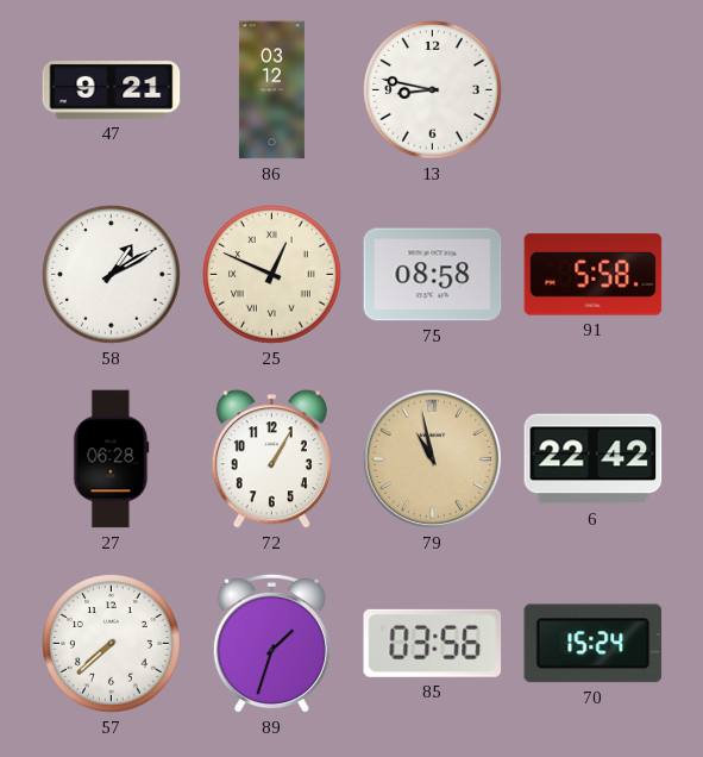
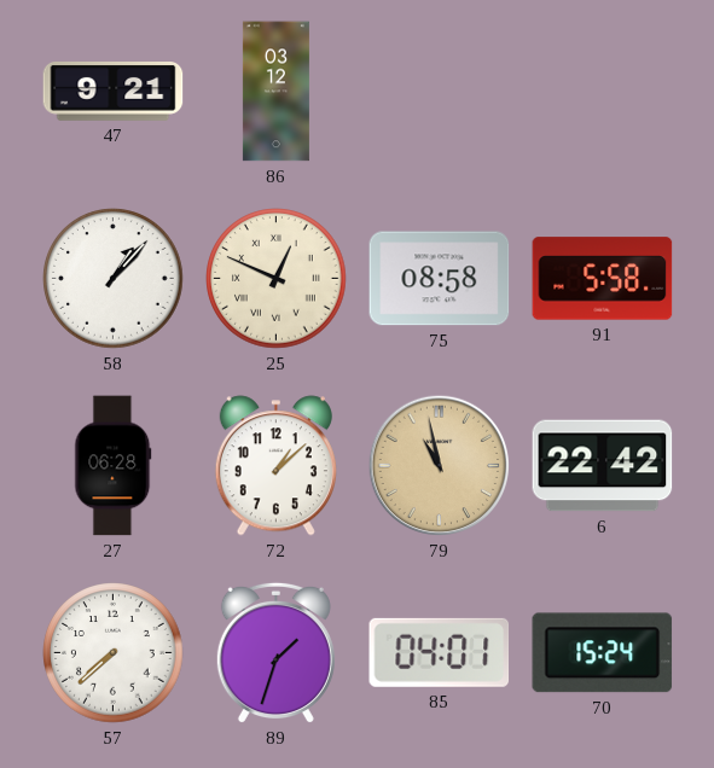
13: 8:47 -> none
58: 1:10 -> 1:07
72: 1:05 -> 1:08
85: 03:56 -> 04:01
